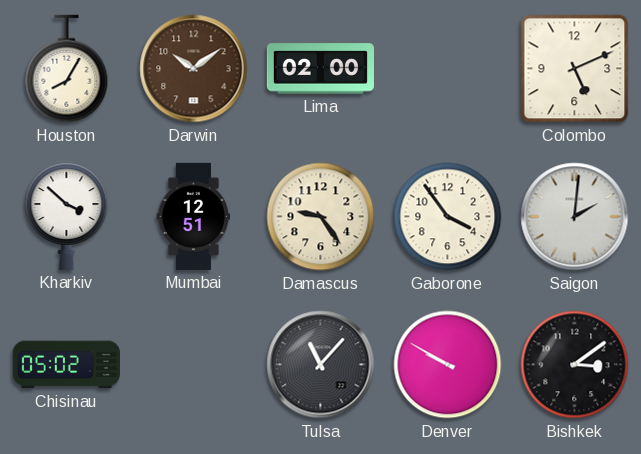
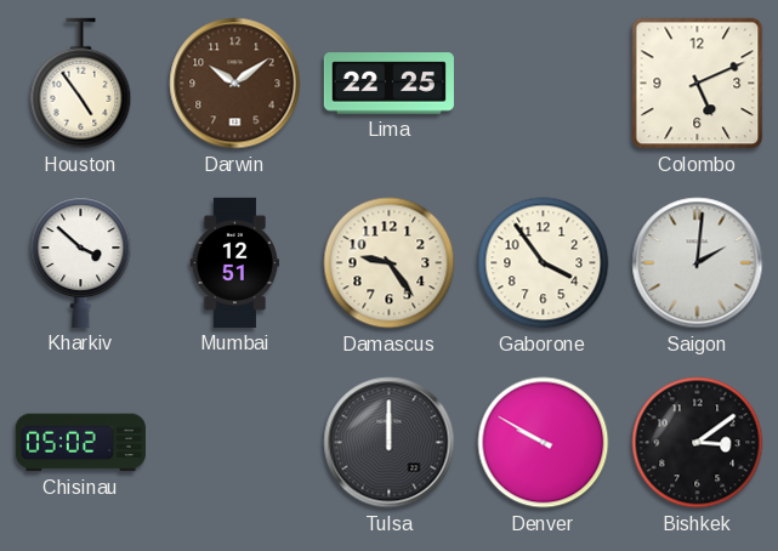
Houston: 8:05 -> 4:54
Lima: 02:00 -> 22:25
Tulsa: 11:07 -> 12:00
